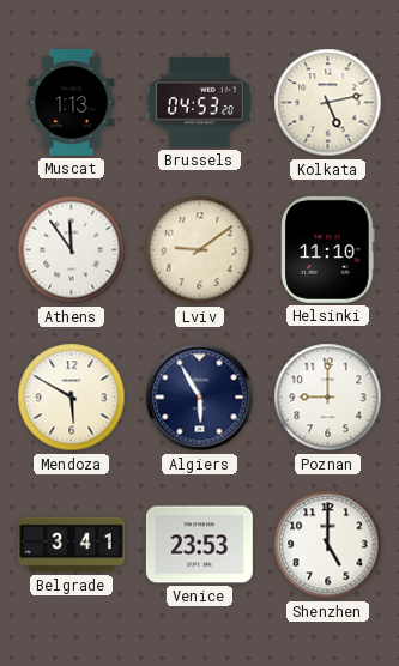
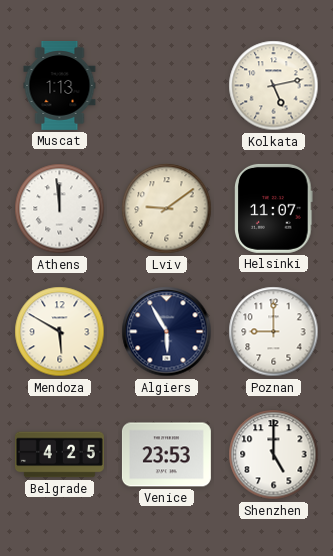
Brussels: 04:53 -> none
Athens: 11:54 -> 11:59
Helsinki: 11:10 -> 11:07
Belgrade: 3:41 -> 4:25
